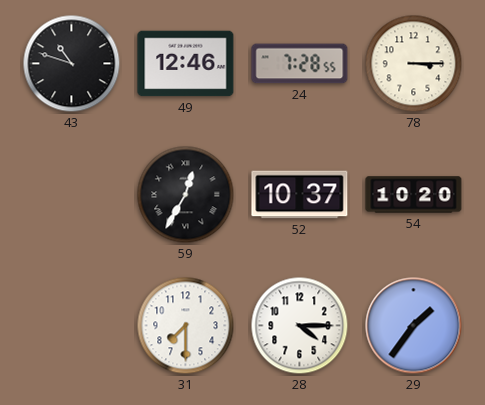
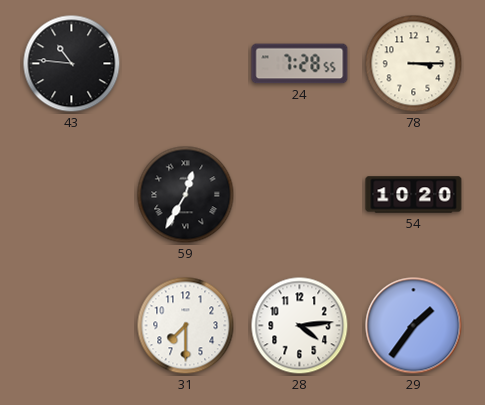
43: 10:48 -> 10:46
49: 12:46 -> none
52: 10:37 -> none
28: 4:15 -> 4:14
